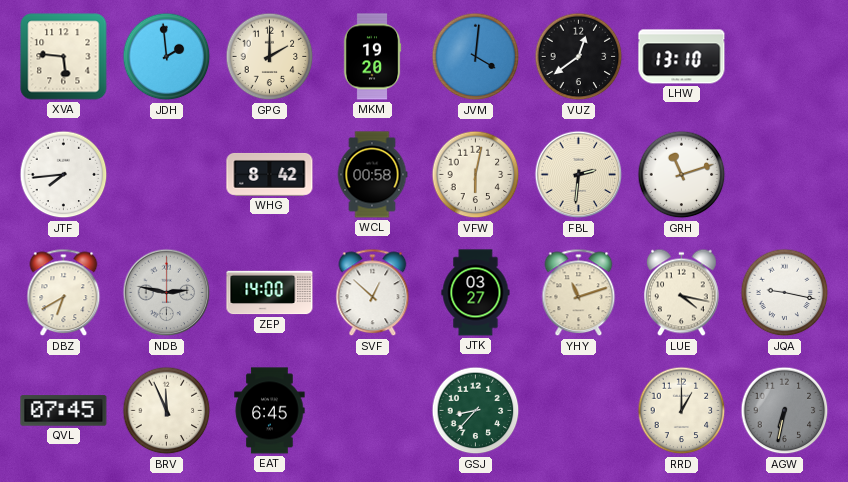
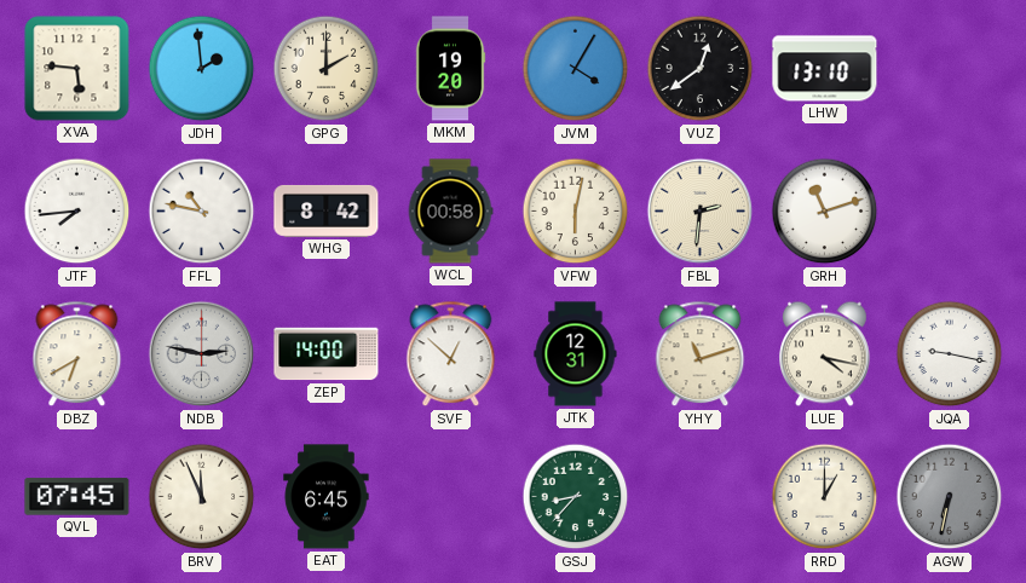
JVM: 4:01 -> 4:05
FFL: none -> 10:47
JTK: 03:27 -> 12:31
